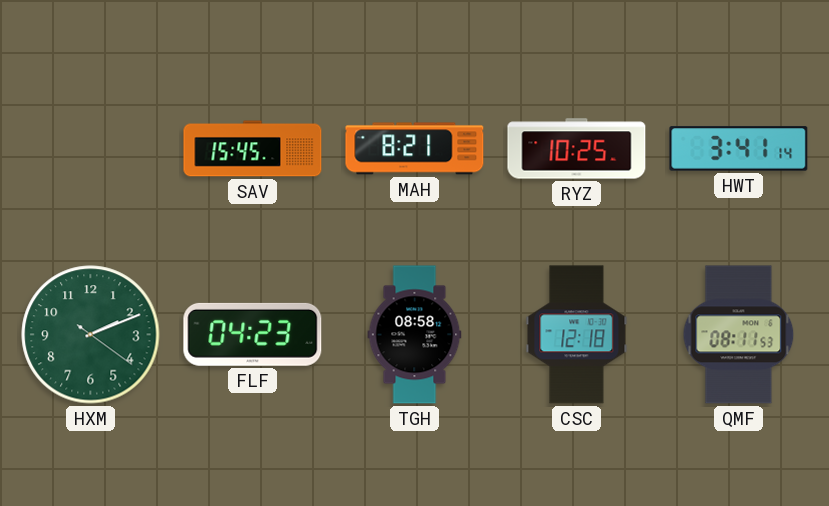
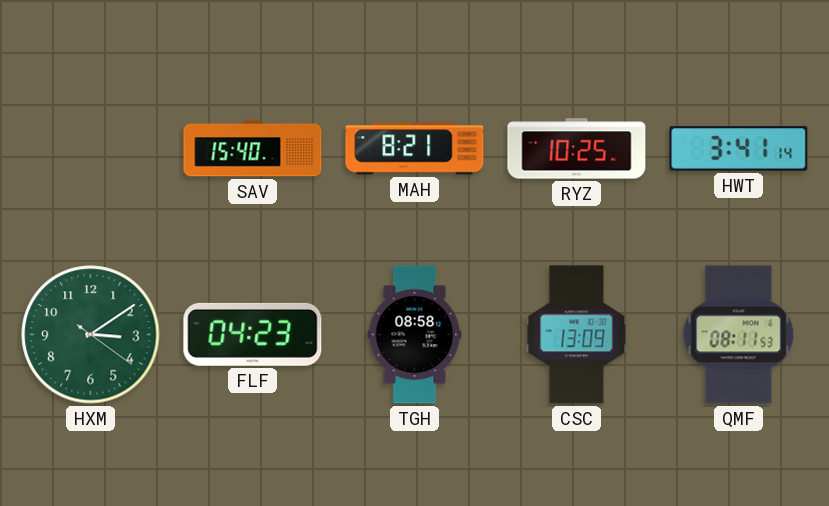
SAV: 15:45 -> 15:40
HXM: 2:11 -> 3:09
CSC: 12:18 -> 13:09
